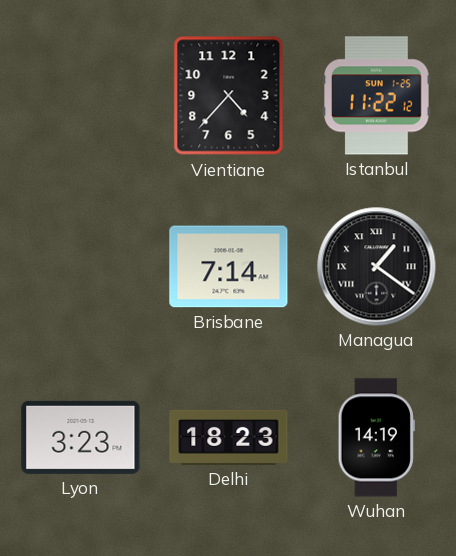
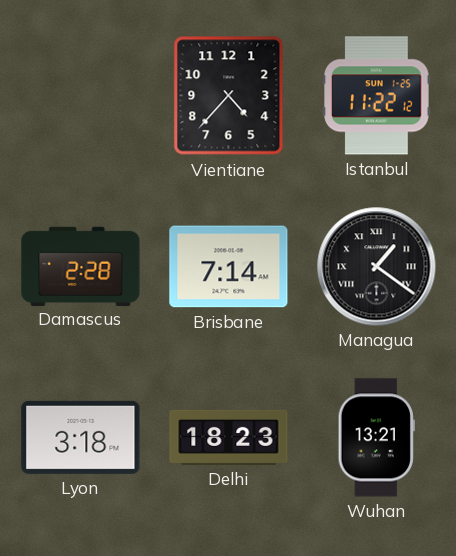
Damascus: none -> 2:28
Lyon: 3:23 -> 3:18
Wuhan: 14:19 -> 13:21
